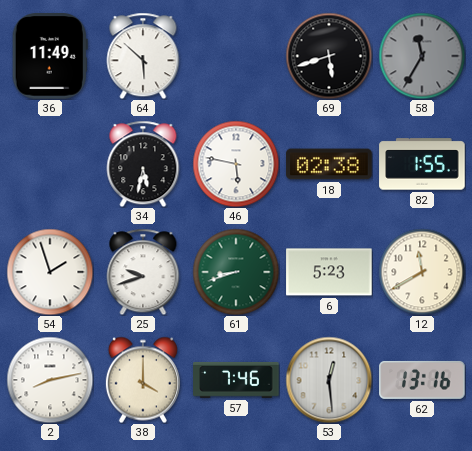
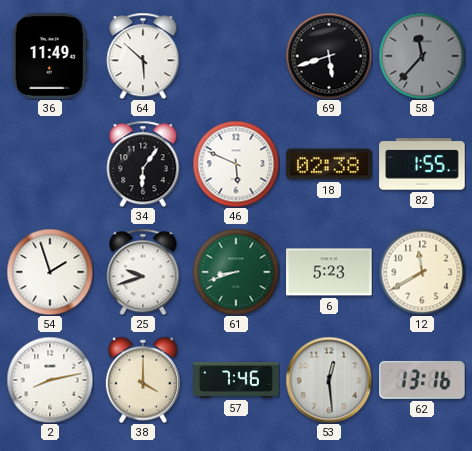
58: 11:35 -> 11:37
34: 5:32 -> 6:06
46: 5:47 -> 5:49
